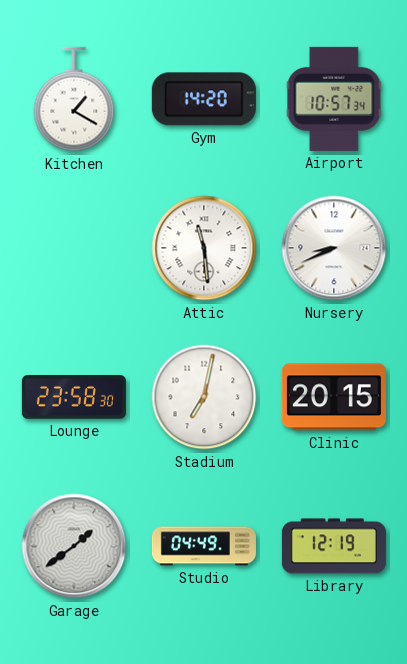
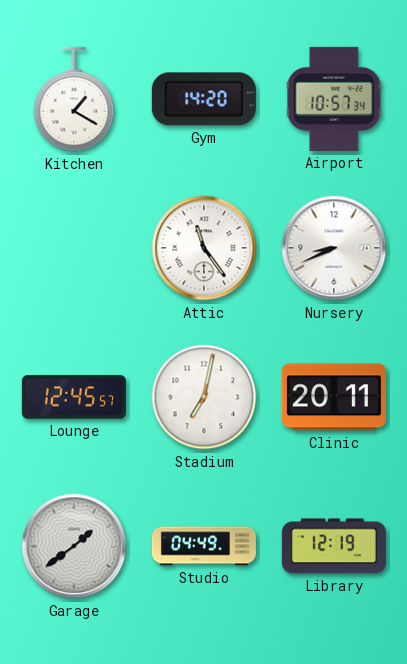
Attic: 11:29 -> 11:24
Lounge: 23:58 -> 12:45
Clinic: 20:15 -> 20:11
